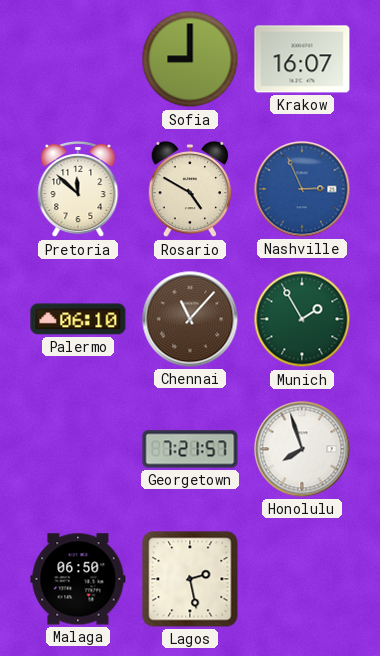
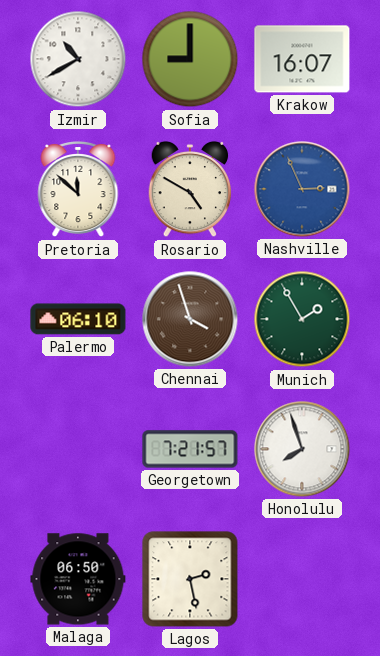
Izmir: none -> 10:40
Chennai: 11:07 -> 3:57
